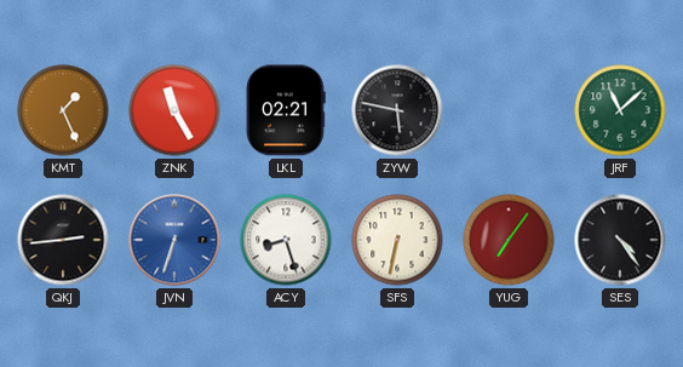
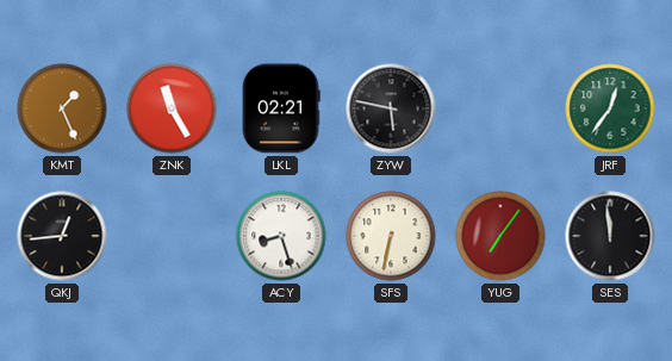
JRF: 11:08 -> 12:36
QKJ: 2:44 -> 12:44
JVN: 6:33 -> none
SES: 4:24 -> 11:59
